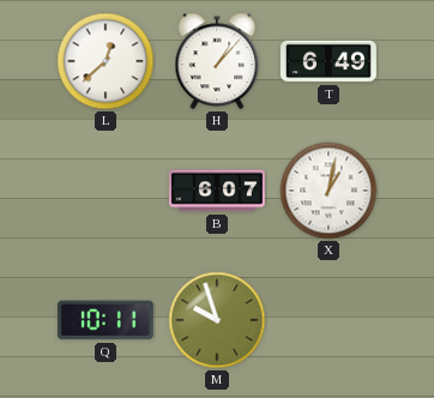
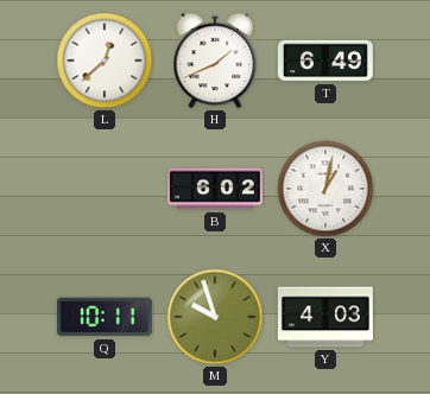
H: 1:07 -> 1:41
B: 6:07 -> 6:02
Y: none -> 4:03
